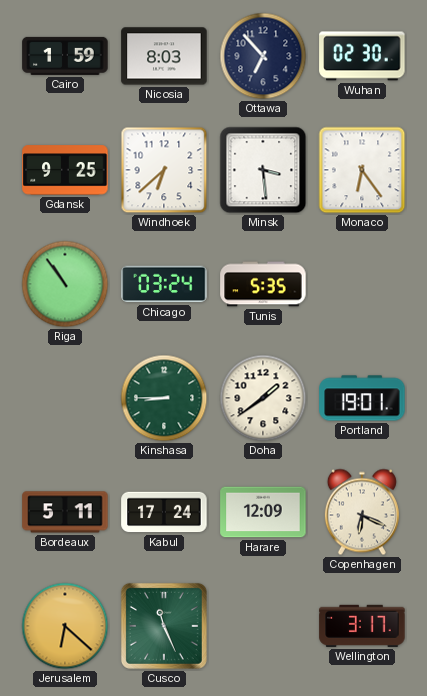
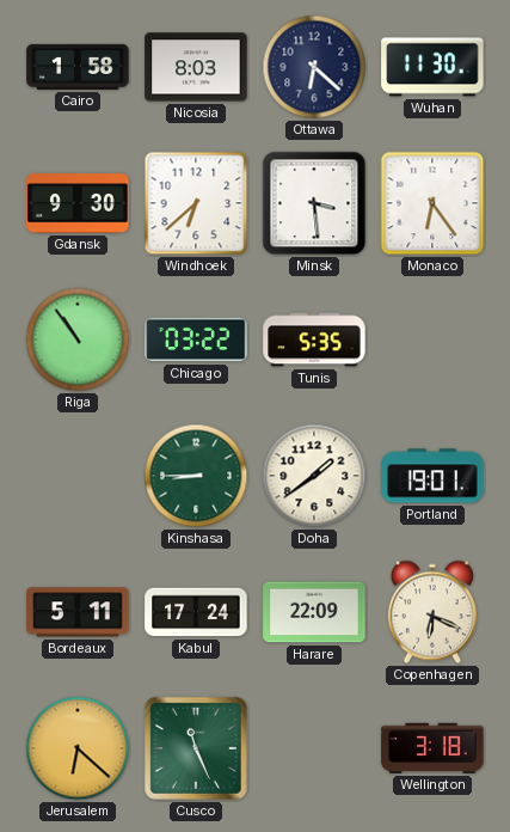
Cairo: 1:59 -> 1:58
Ottawa: 6:53 -> 6:22
Wuhan: 02:30 -> 11:30
Gdansk: 9:25 -> 9:30
Chicago: 03:24 -> 03:22
Harare: 12:09 -> 22:09
Wellington: 3:17 -> 3:18
